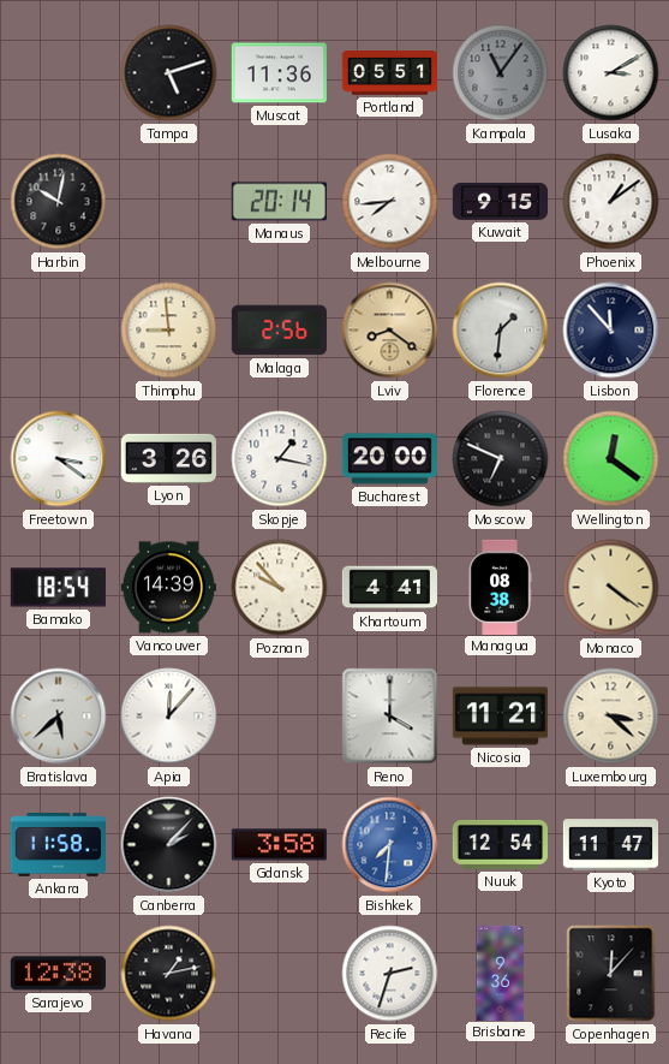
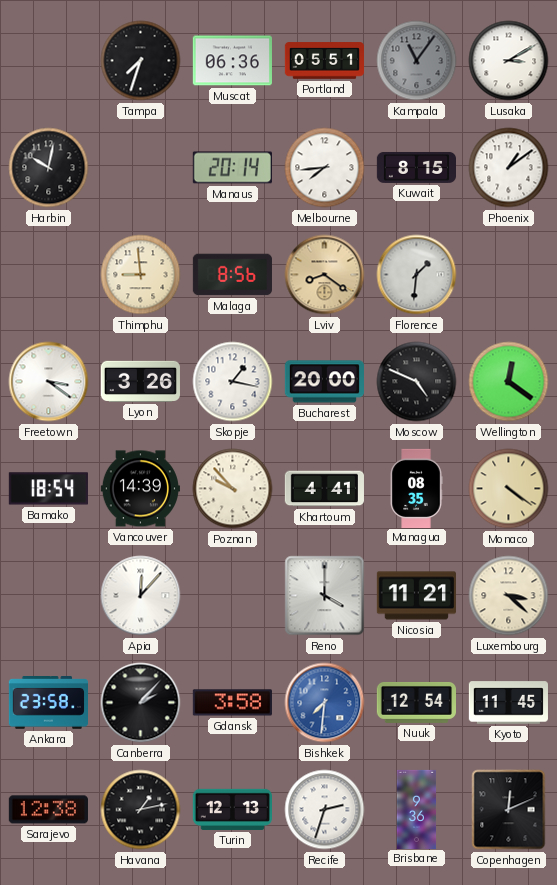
Tampa: 5:12 -> 7:33
Muscat: 11:36 -> 06:36
Kuwait: 9:15 -> 8:15
Malaga: 2:56 -> 8:56
Lisbon: 11:53 -> none
Moscow: 6:49 -> 4:49
Managua: 08:38 -> 08:35
Bratislava: 5:38 -> none
Ankara: 11:58 -> 23:58
Kyoto: 11:47 -> 11:45
Turin: none -> 12:13
Copenhagen: 12:07 -> 12:11
